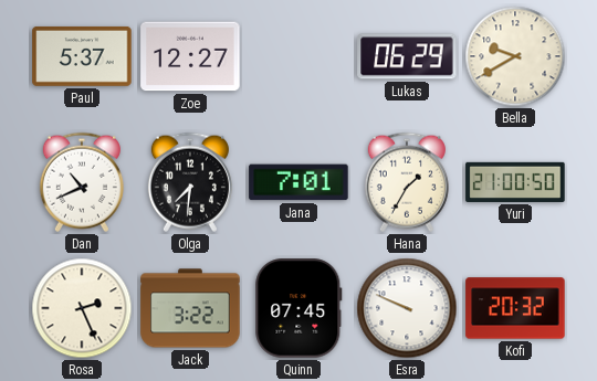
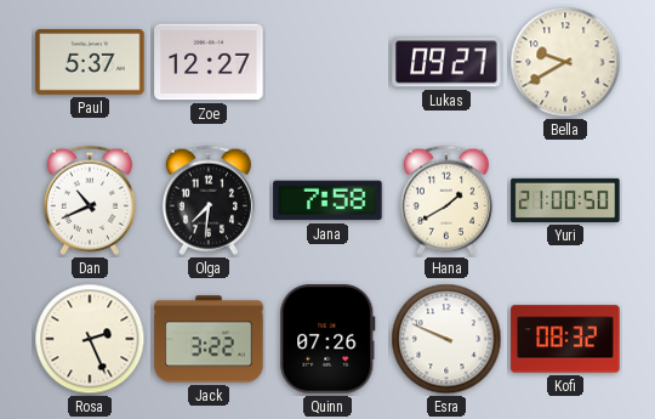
Lukas: 06:29 -> 09:27
Jana: 7:01 -> 7:58
Hana: 1:35 -> 1:40
Quinn: 07:45 -> 07:26
Kofi: 20:32 -> 08:32
